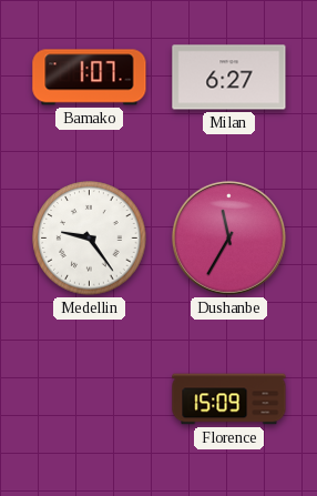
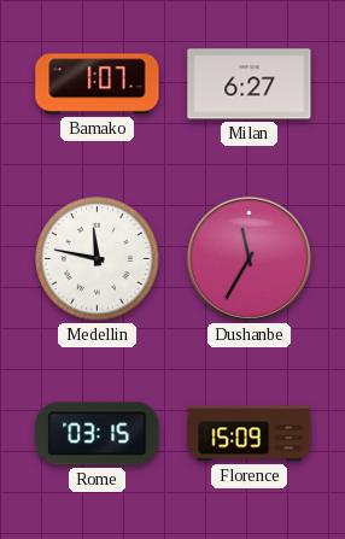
Medellin: 9:24 -> 11:47
Rome: none -> 03:15
